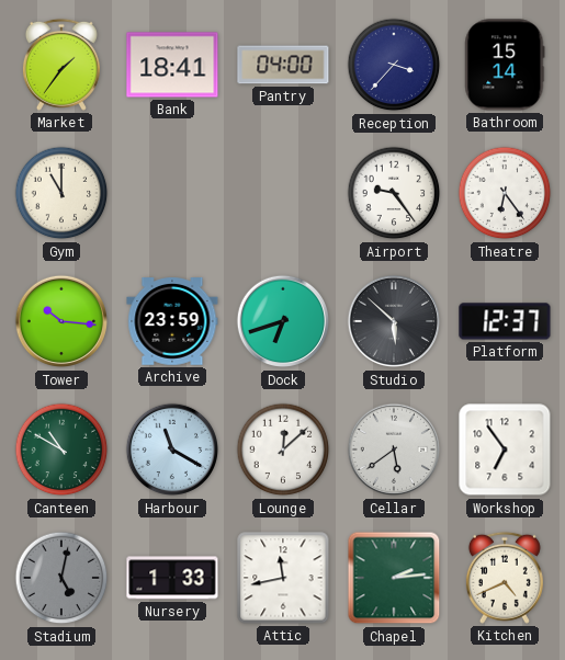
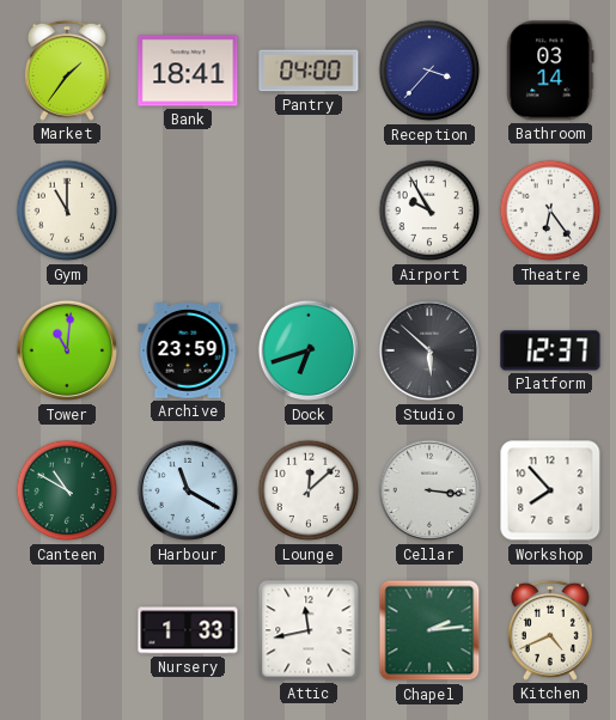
Bathroom: 15:14 -> 03:14
Airport: 9:24 -> 9:55
Tower: 10:16 -> 11:01
Cellar: 5:39 -> 3:16
Workshop: 6:54 -> 7:53
Stadium: 5:02 -> none
